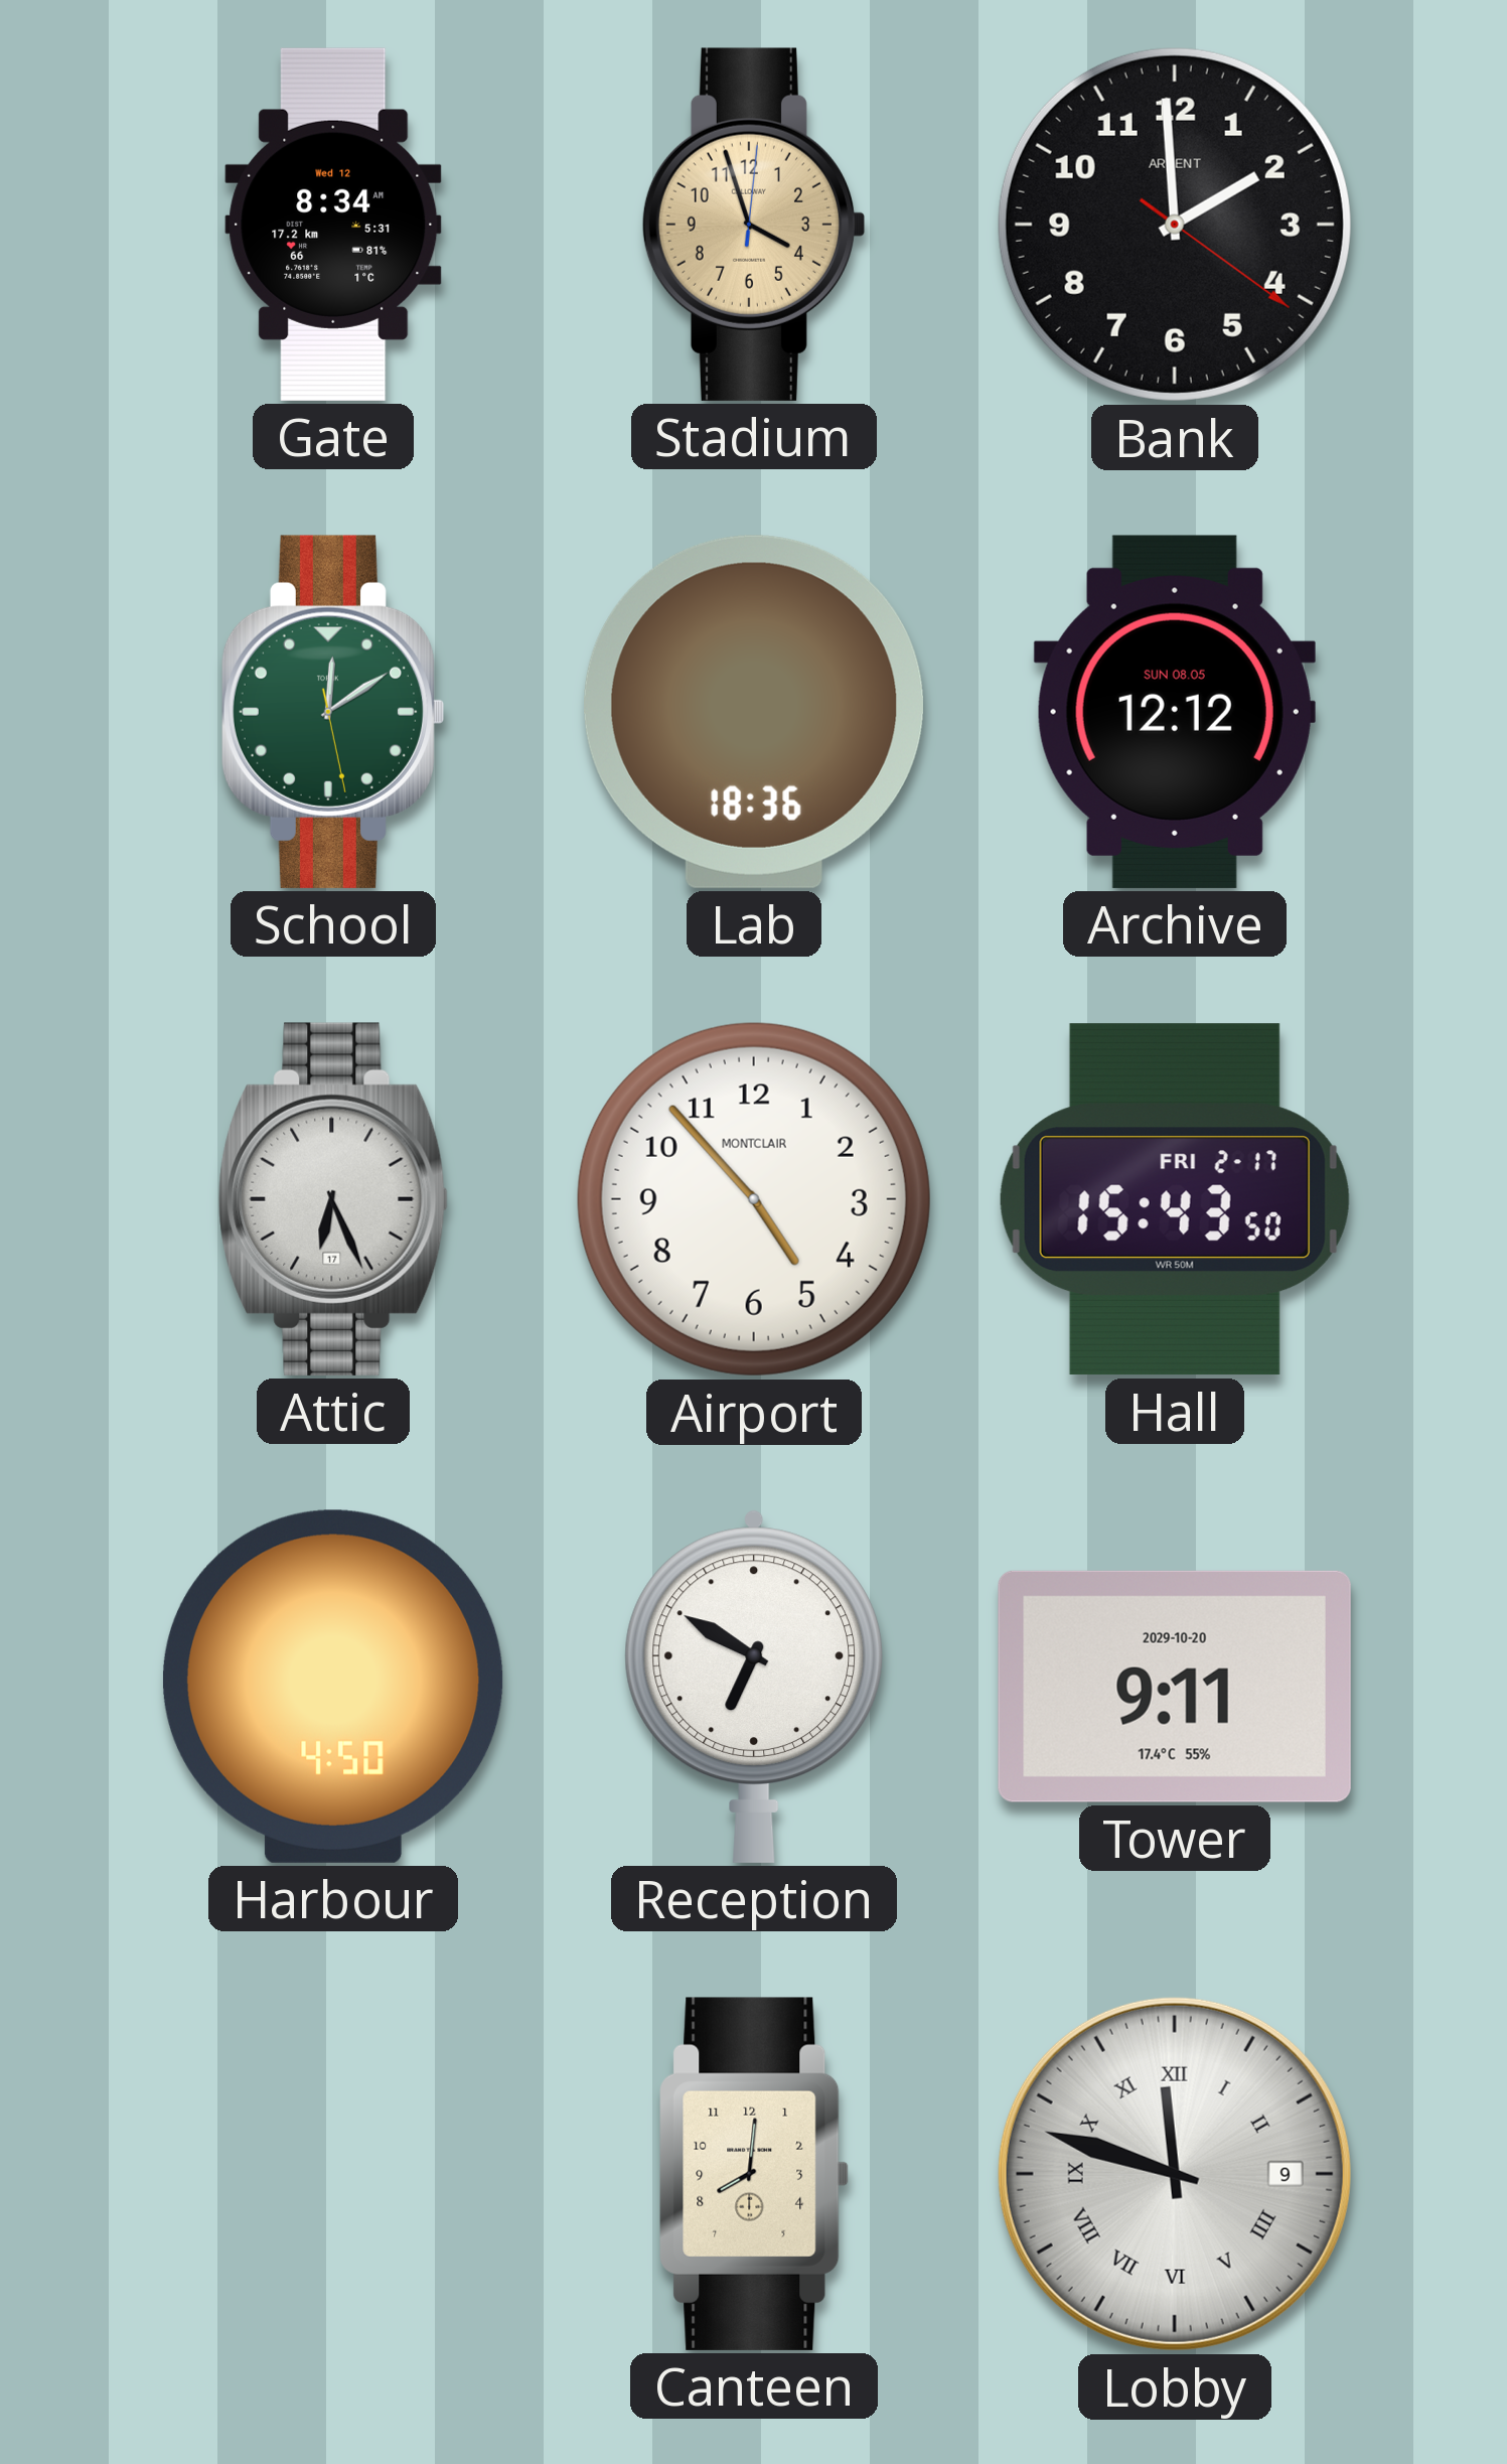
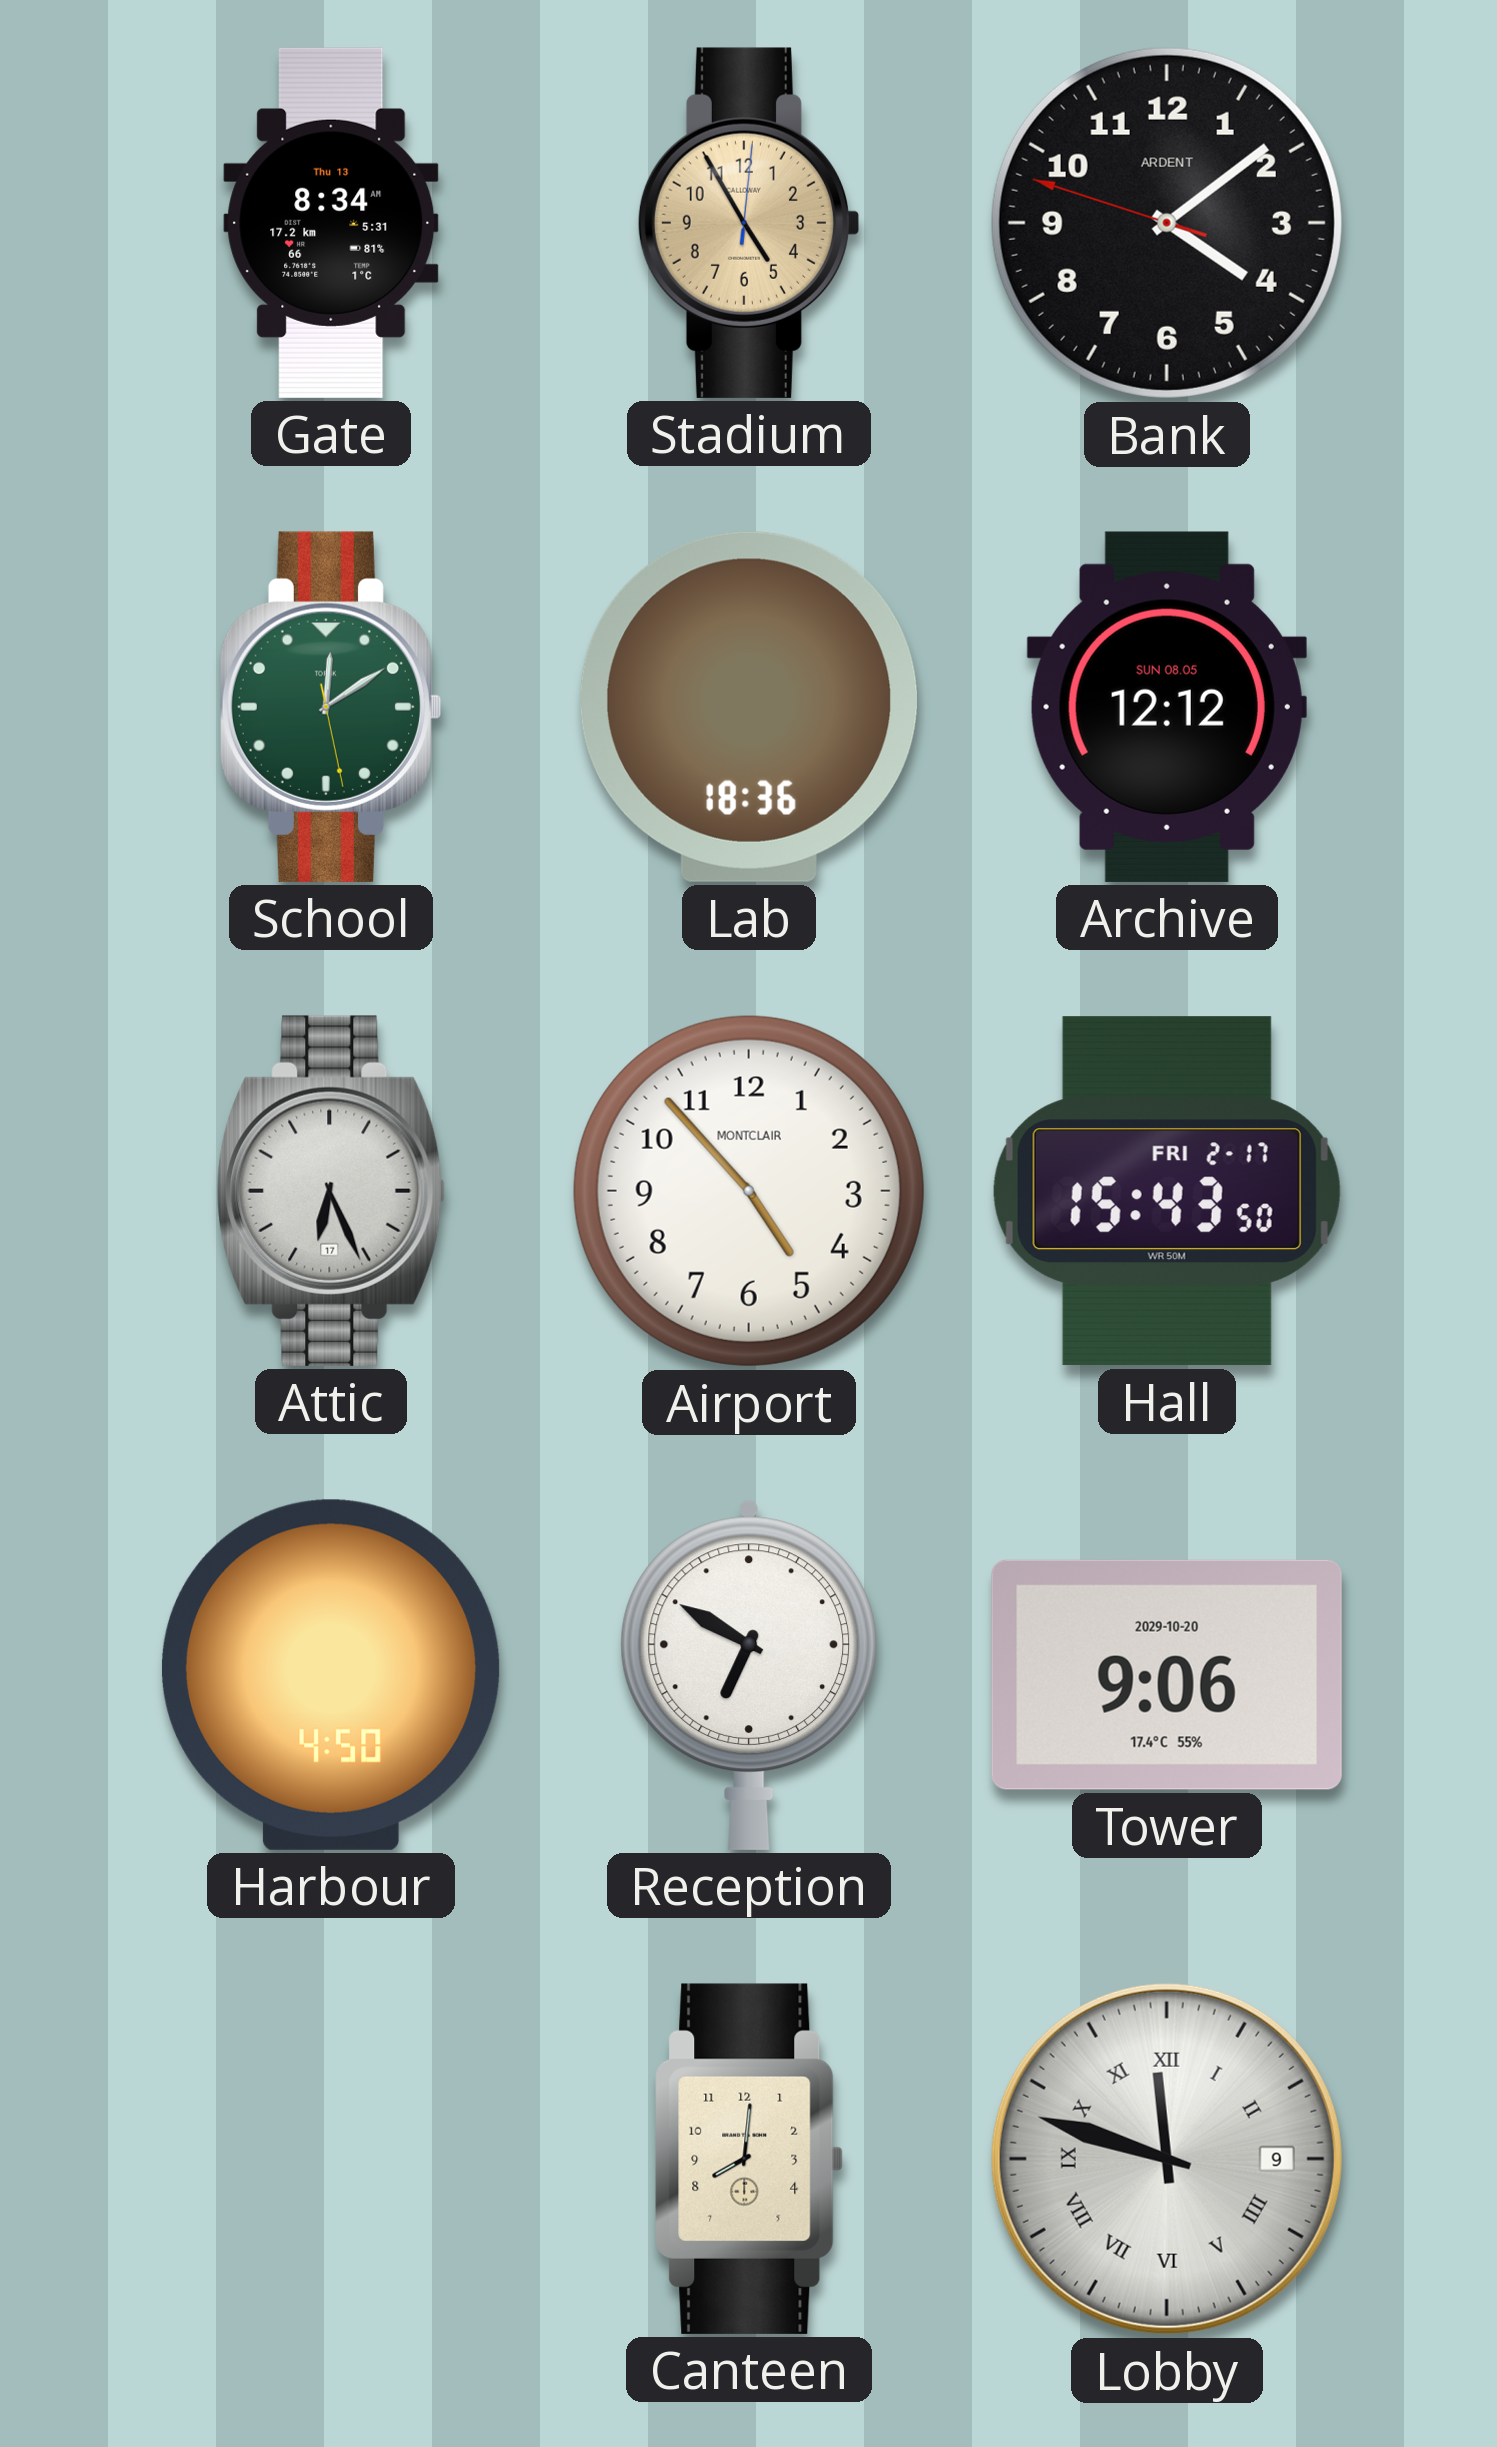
Gate date: Wed 12 -> Thu 13
Stadium: 3:57 -> 4:55
Bank: 1:59 -> 4:08
Tower: 9:11 -> 9:06
